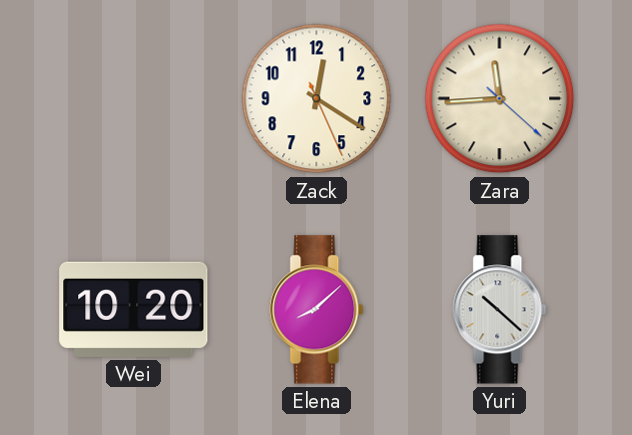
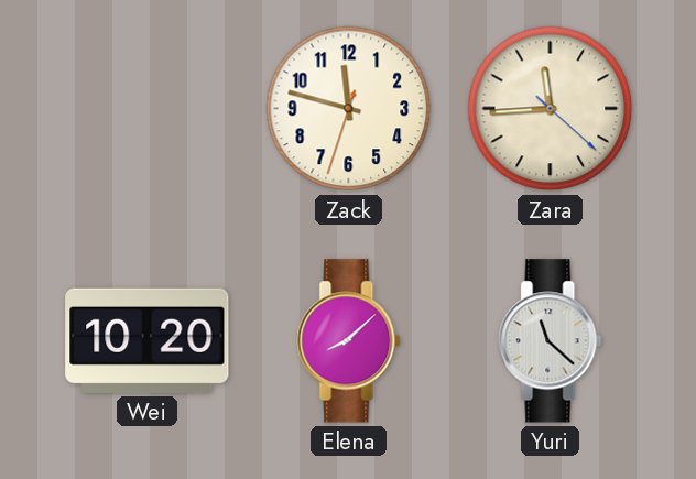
Zack: 12:20 -> 11:47
Yuri: 10:22 -> 11:22
